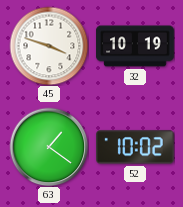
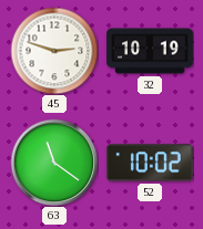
45: 3:48 -> 2:48
63: 1:21 -> 11:21
